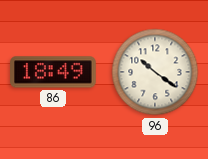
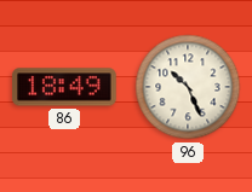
96: 10:21 -> 10:26
